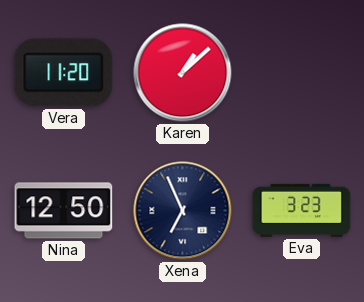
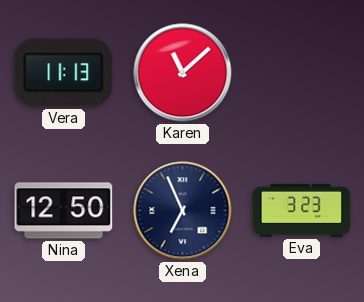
Vera: 11:20 -> 11:13
Karen: 1:08 -> 11:08
